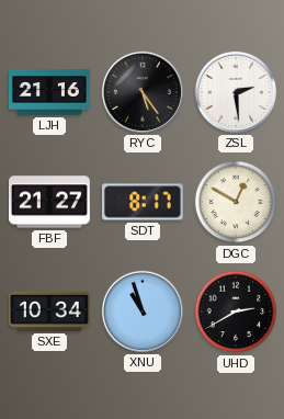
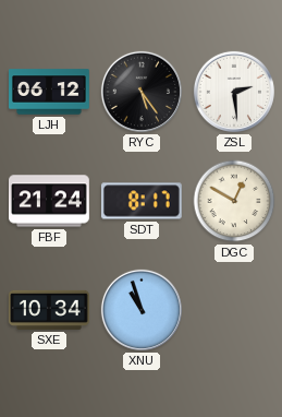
LJH: 21:16 -> 06:12
FBF: 21:27 -> 21:24
UHD: 2:40 -> none
